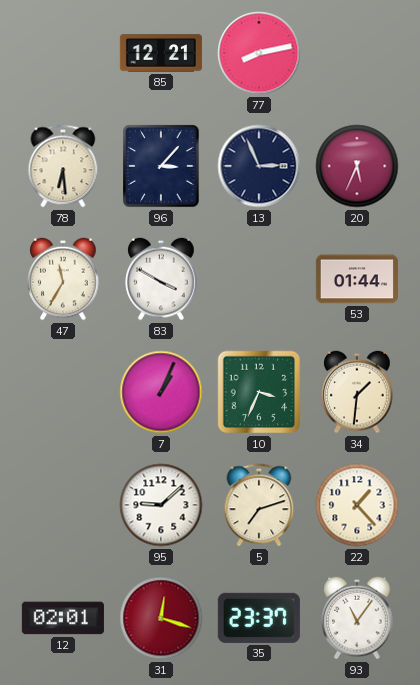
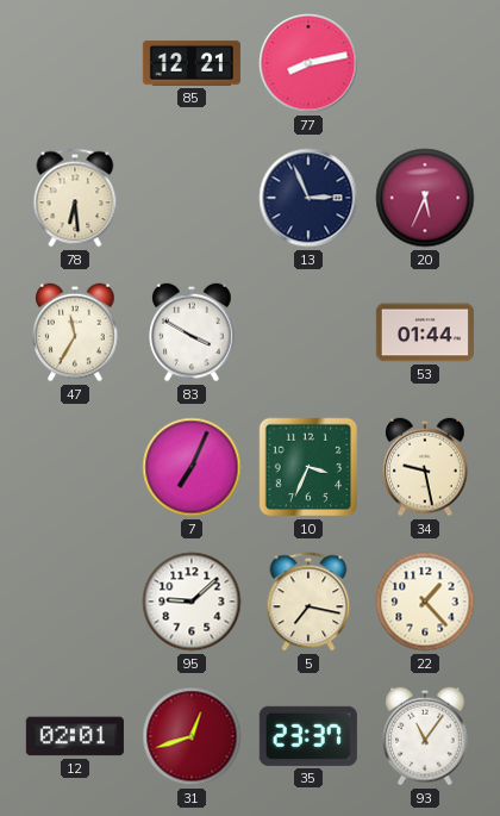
96: 3:07 -> none
7: 1:04 -> 7:04
34: 1:31 -> 9:28
5: 7:12 -> 7:17
31: 12:18 -> 12:42
